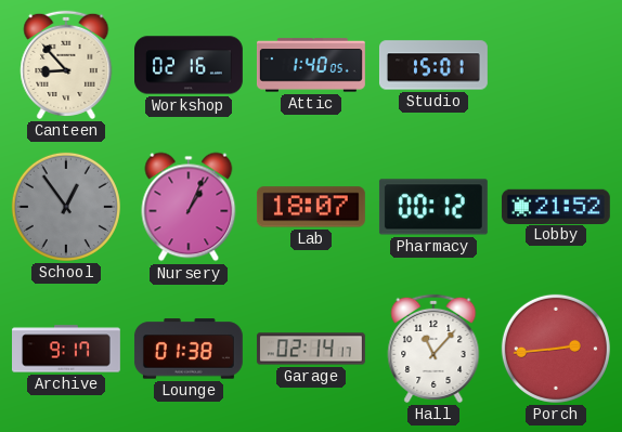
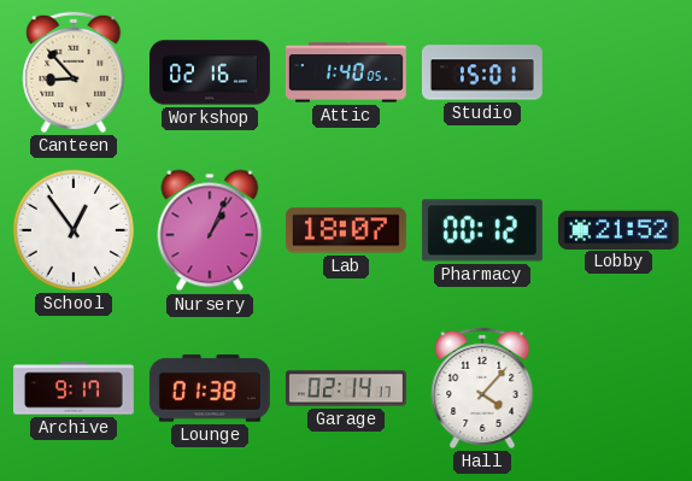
School dial: grey -> white
Hall: 11:07 -> 4:07
Porch: 2:44 -> none
